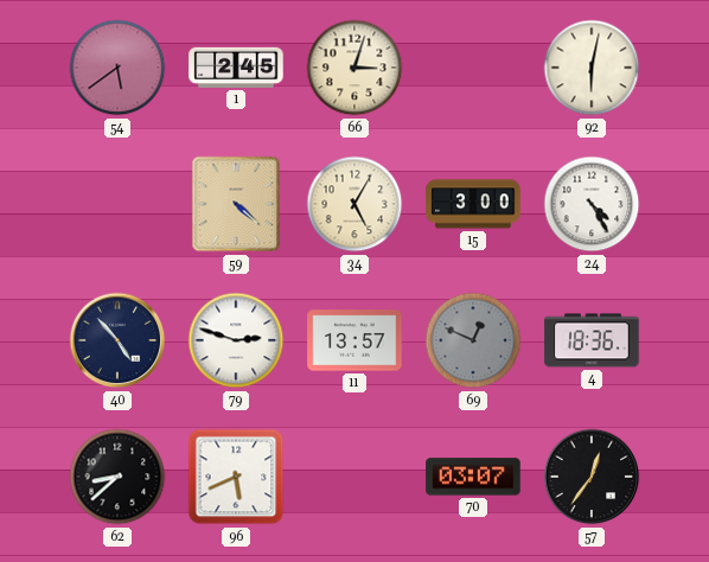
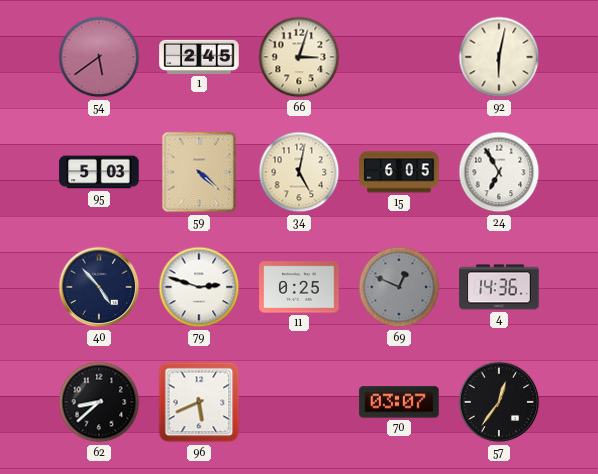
95: none -> 5:03
34: 5:05 -> 5:02
15: 3:00 -> 6:05
24: 4:25 -> 6:55
11: 13:57 -> 0:25
4: 18:36 -> 14:36
